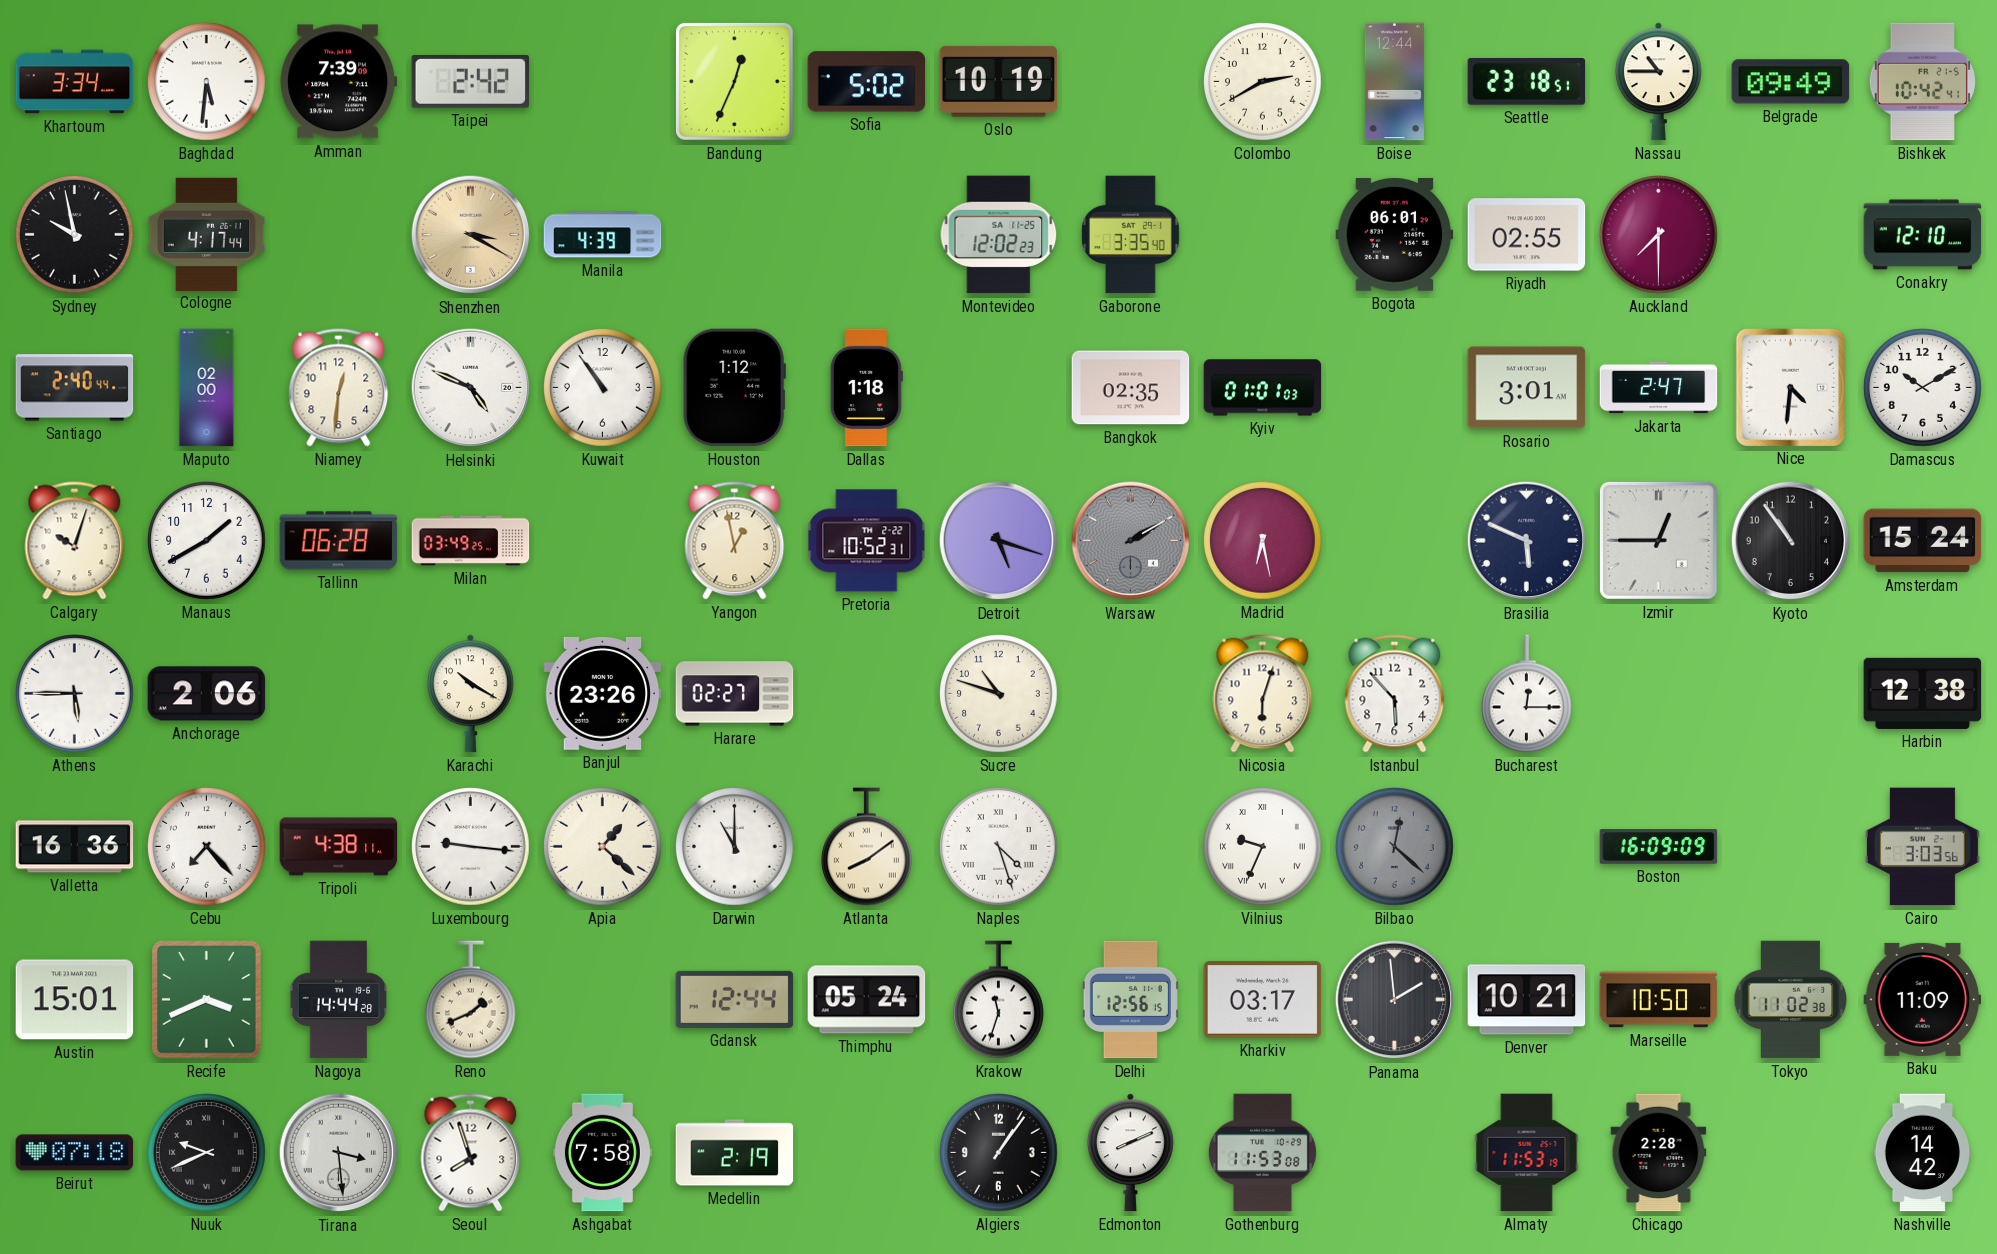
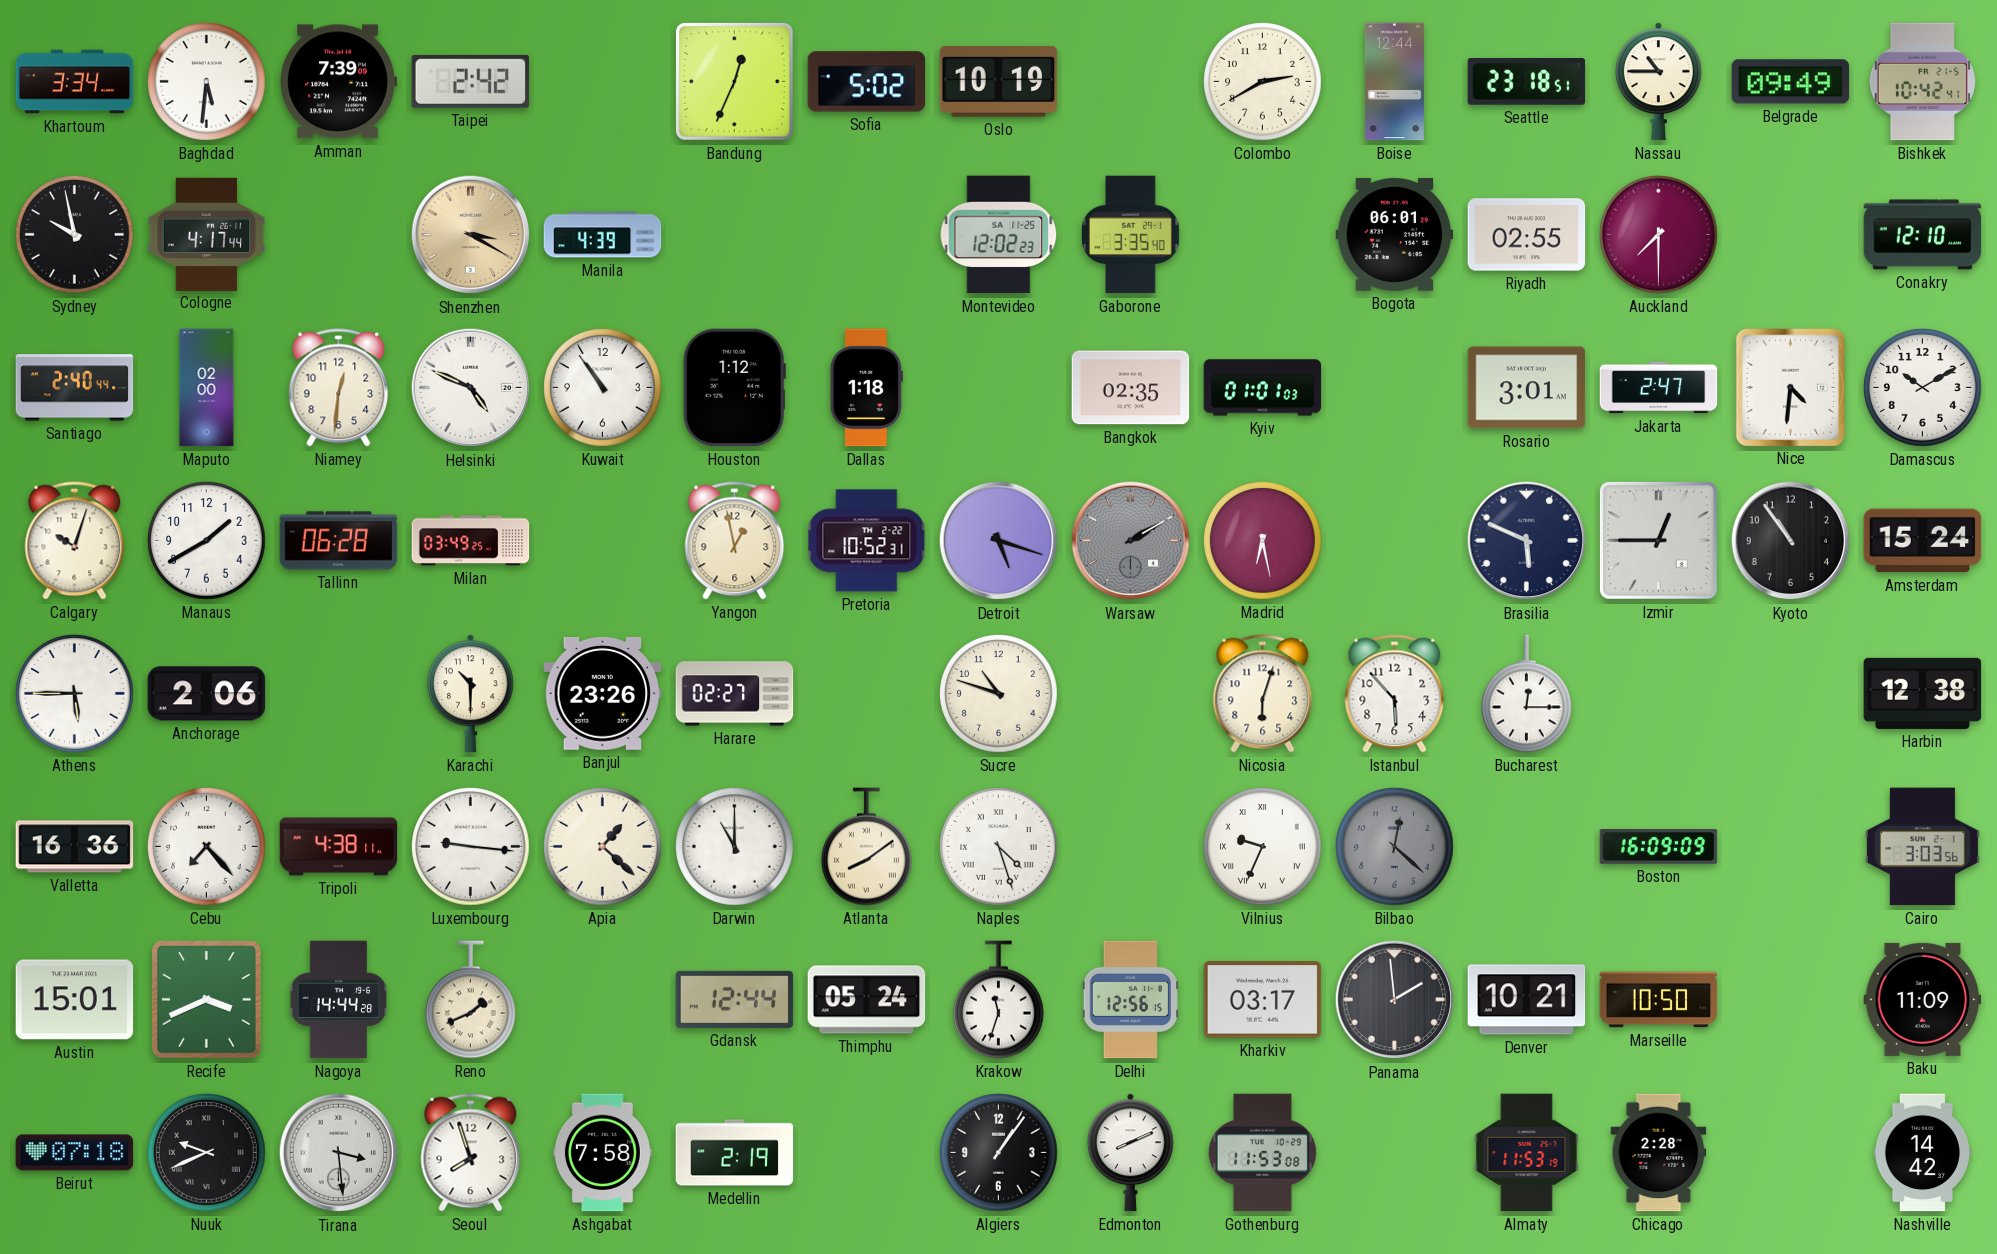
Karachi: 10:20 -> 10:30
Tokyo: 11:02 -> none
